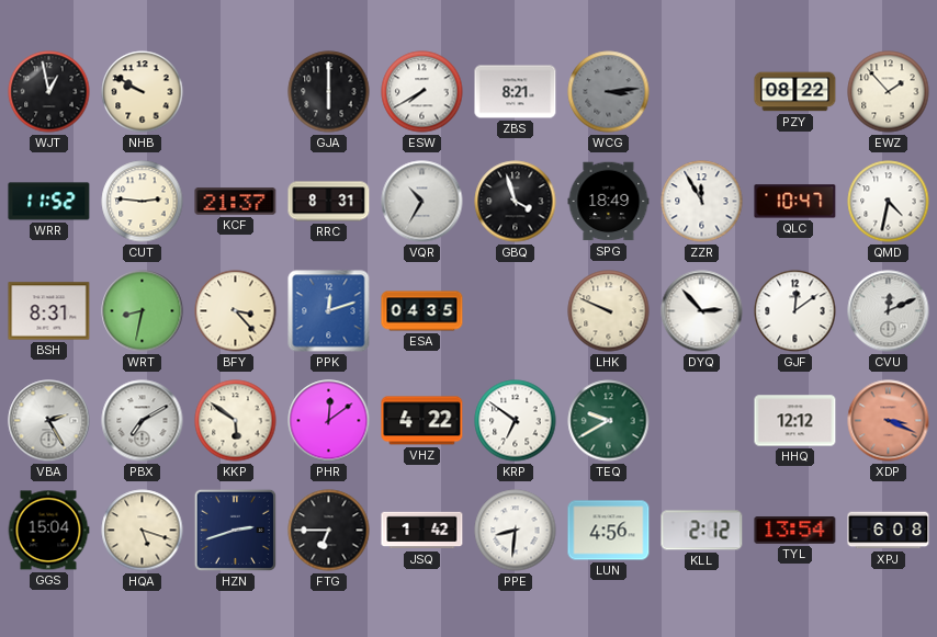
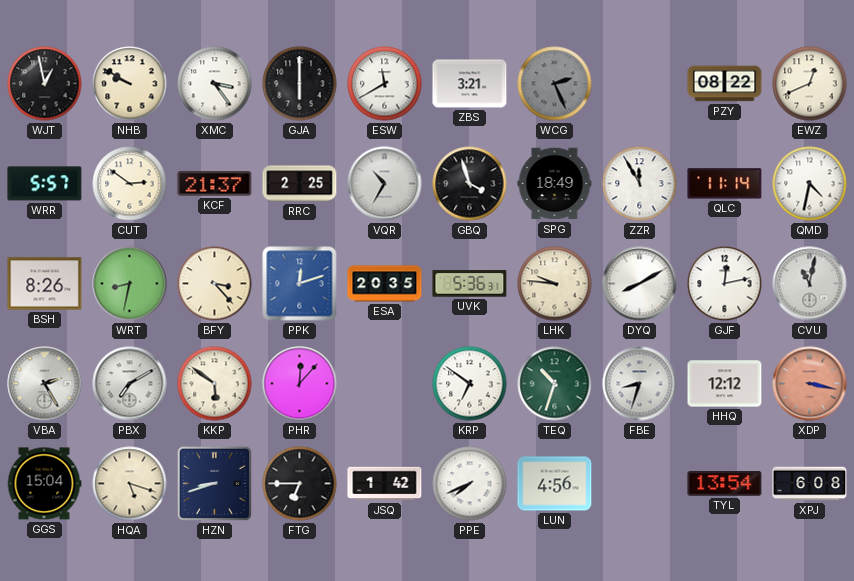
XMC: none -> 3:24
ESW: 7:40 -> 11:40
ZBS: 8:21 -> 3:21
WCG: 3:14 -> 2:26
EWZ: 1:53 -> 12:41
WRR: 11:52 -> 5:57
CUT: 2:46 -> 2:51
RRC: 8:31 -> 2:25
QLC: 10:47 -> 11:14
BSH: 8:31 -> 8:26
ESA: 04:35 -> 20:35
UVK: none -> 5:36
LHK: 9:49 -> 9:46
DYQ: 2:53 -> 8:10
GJF: 12:09 -> 12:13
CVU: 12:11 -> 11:02
PHR: 12:09 -> 12:07
VHZ: 4:22 -> none
TEQ: 9:40 -> 10:33
FBE: none -> 8:33
XDP: 3:19 -> 3:17
HZN: 2:42 -> 8:42
PPE: 8:31 -> 7:41
KLL: 2:12 -> none
